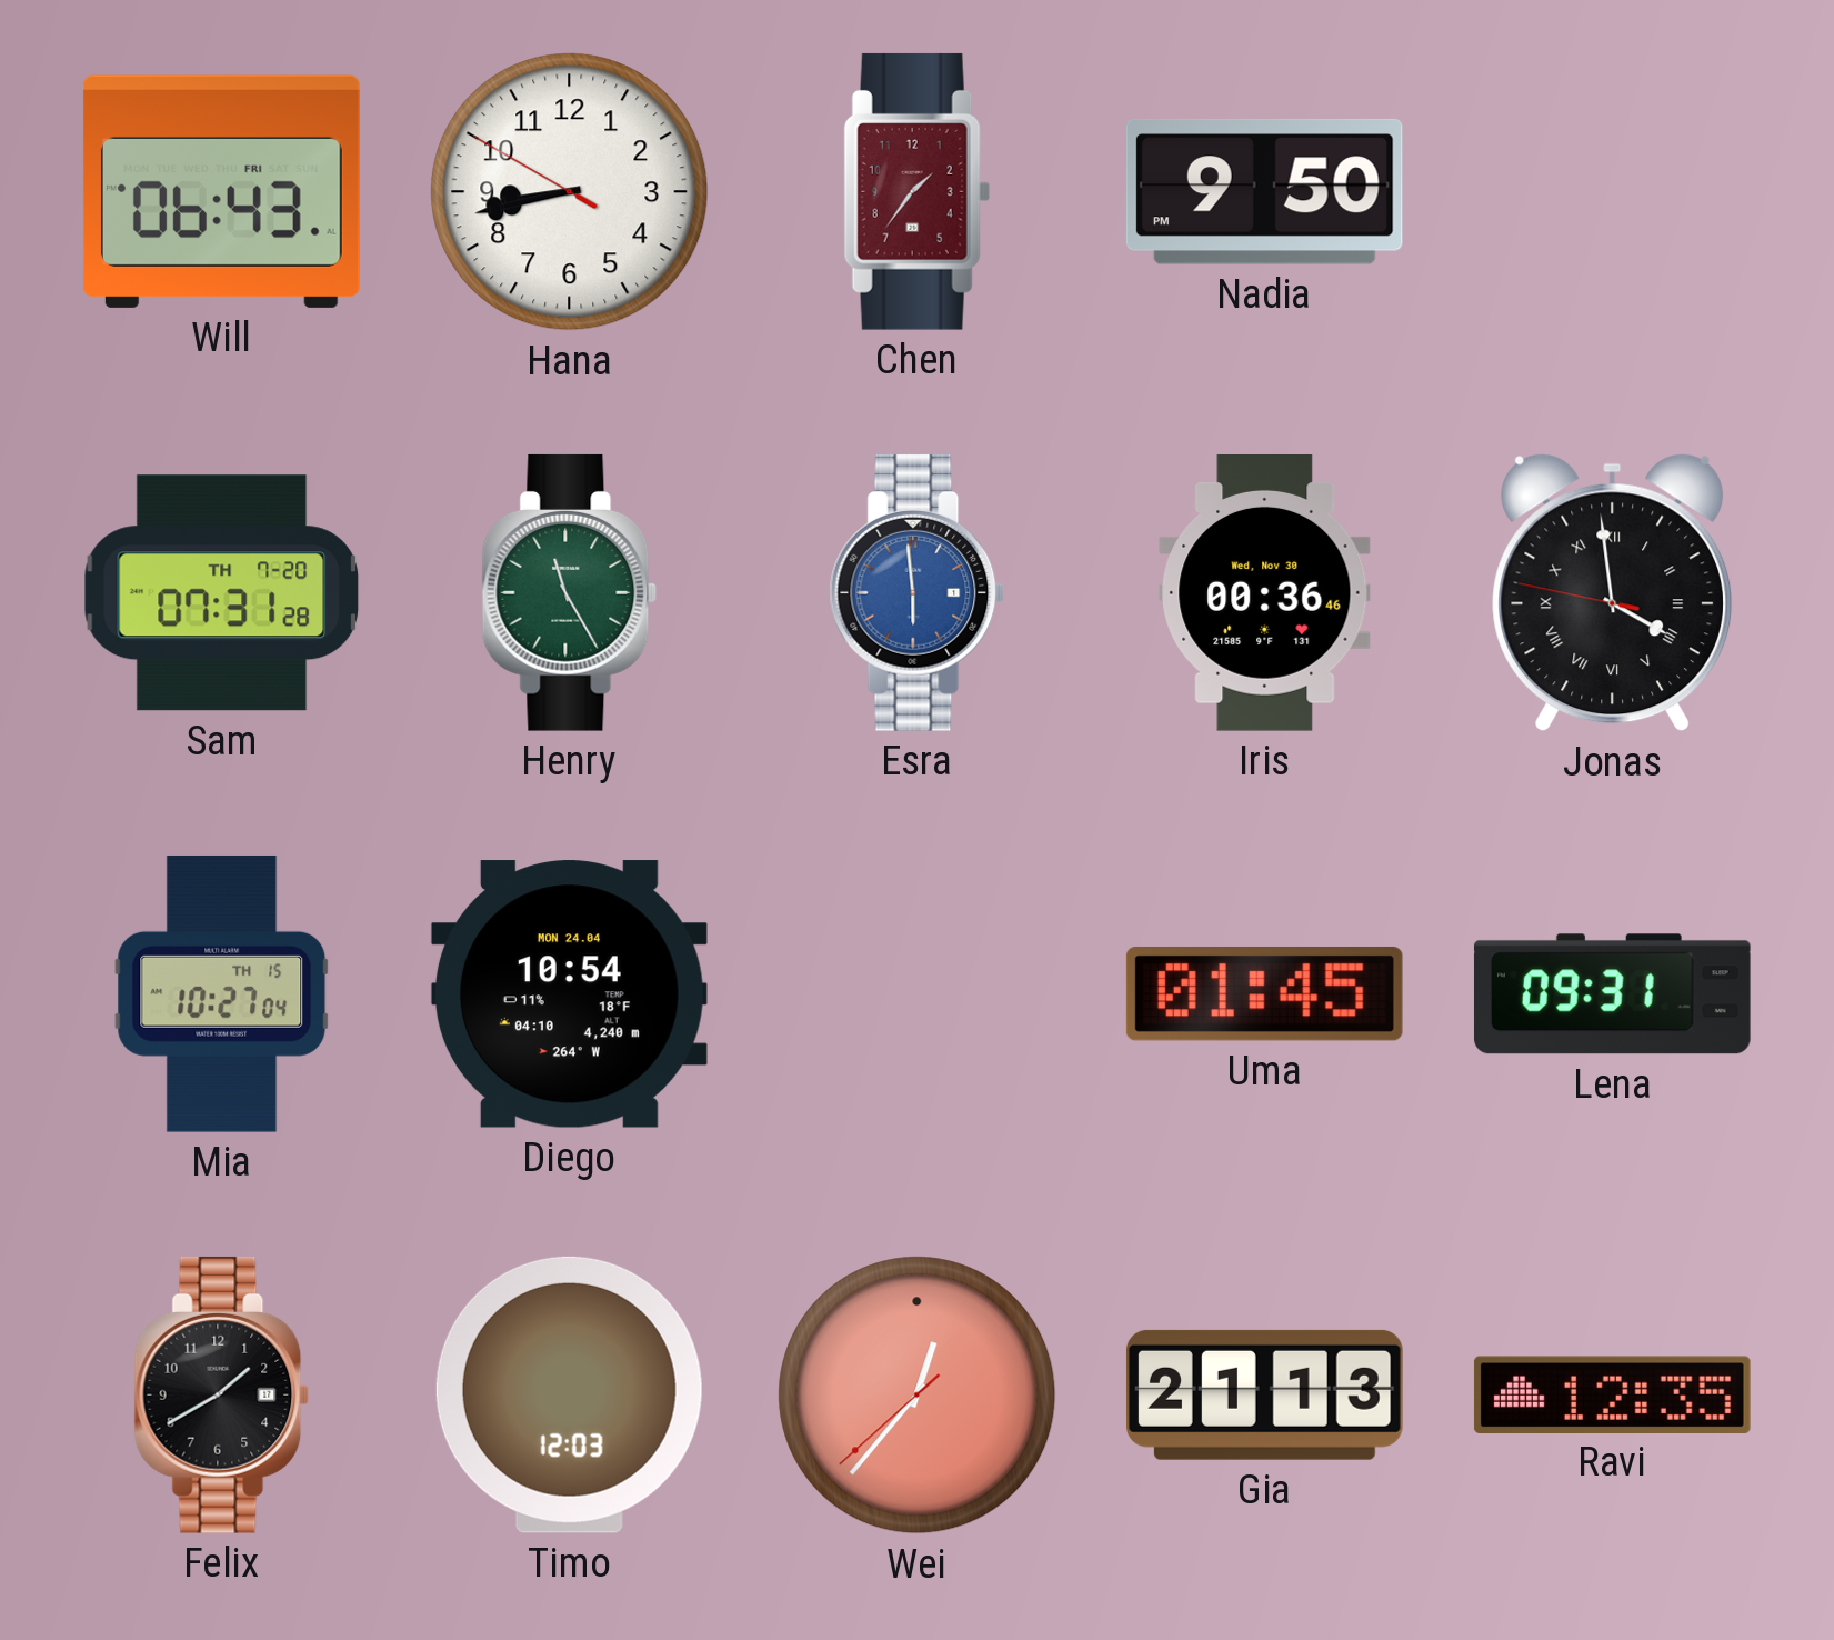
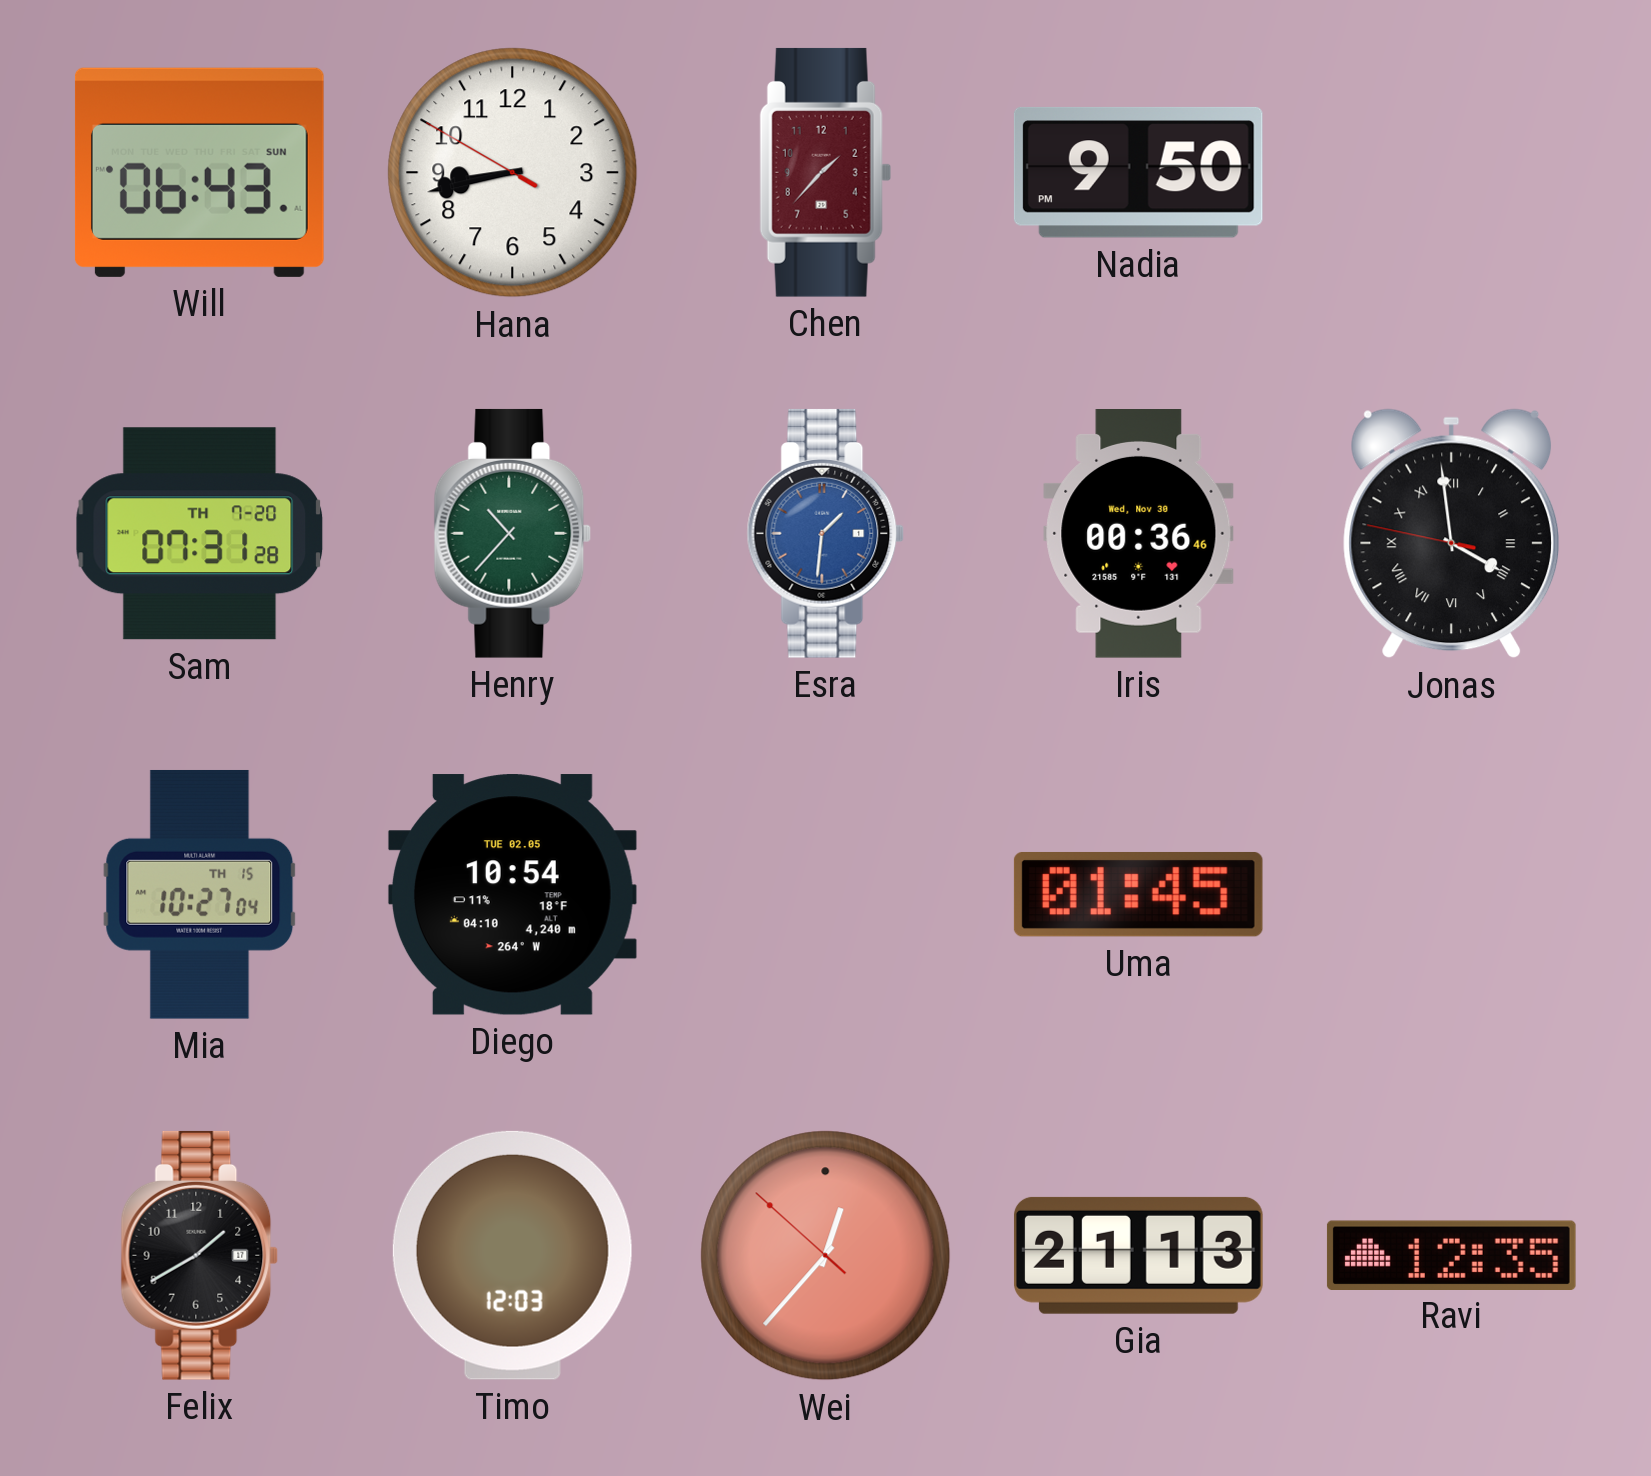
Will date: FRI -> SUN
Chen: 1:36 -> 1:37
Henry: 11:25 -> 10:37
Esra: 5:59 -> 1:31
Diego date: MON 24.04 -> TUE 02.05
Lena: 09:31 -> none
Wei: 12:36:38 -> 12:36:52
